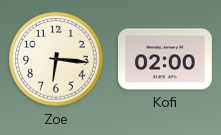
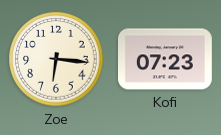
Kofi: 02:00 -> 07:23
